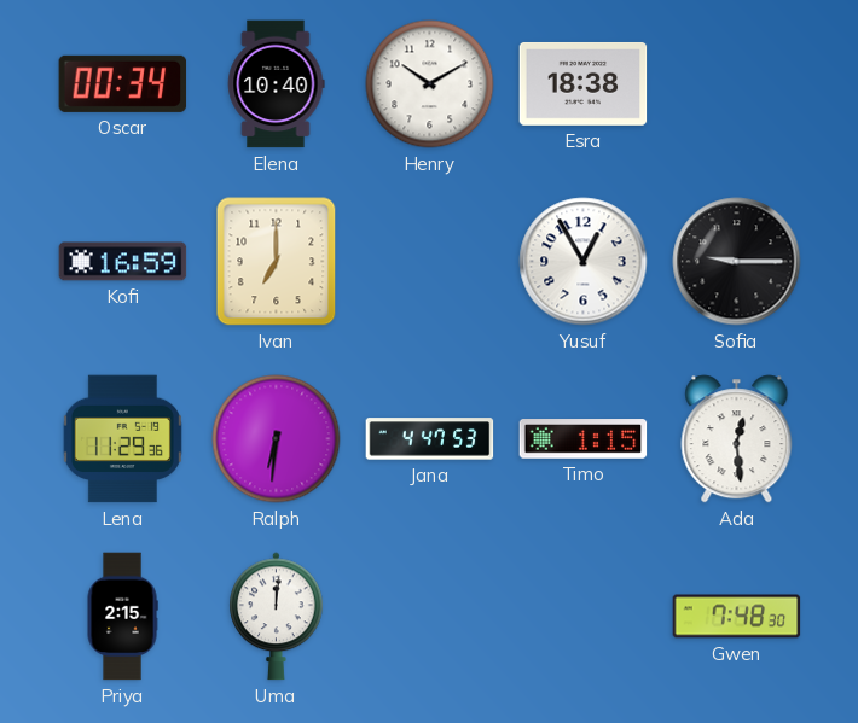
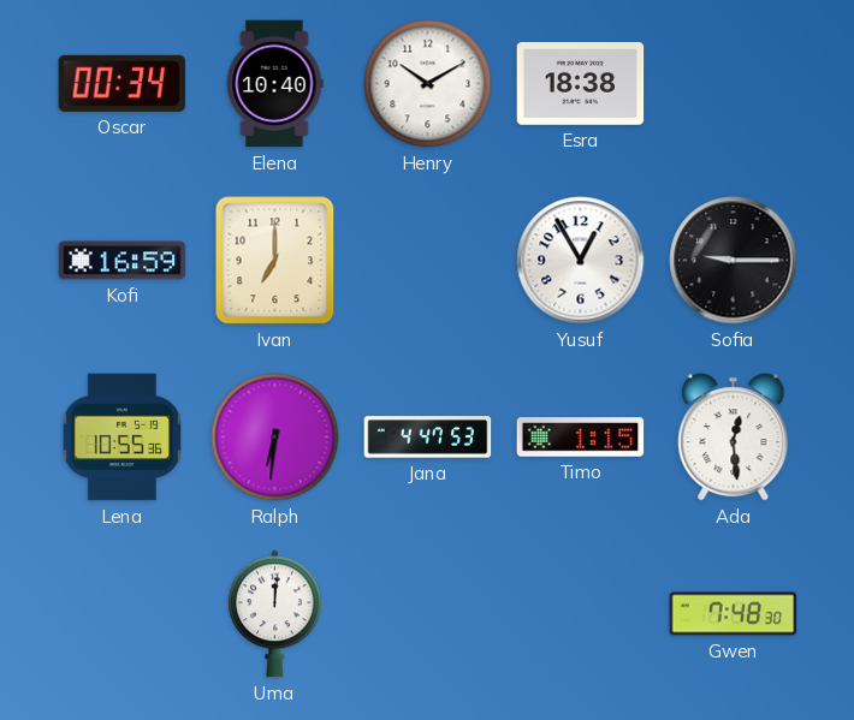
Lena: 11:29 -> 10:55
Priya: 2:15 -> none
